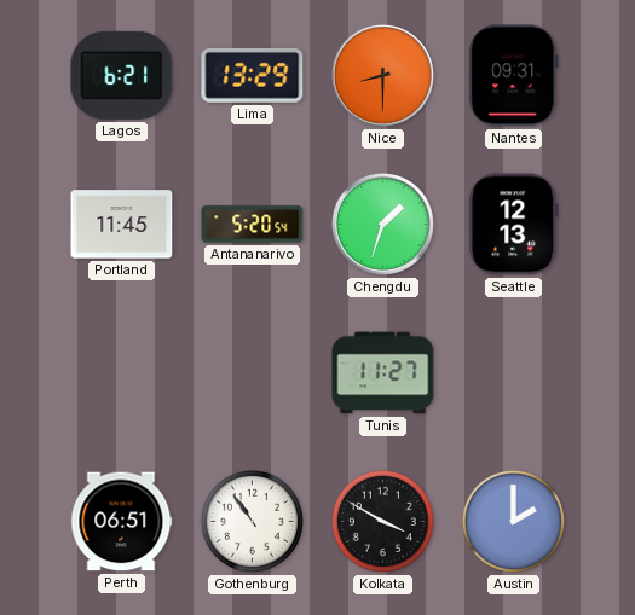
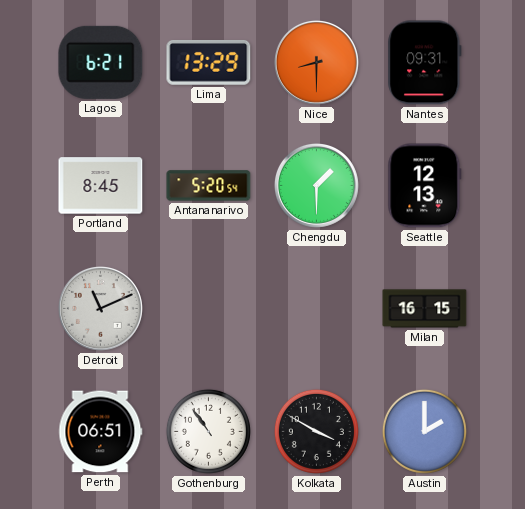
Portland: 11:45 -> 8:45
Chengdu: 1:33 -> 1:30
Detroit: none -> 11:11
Tunis: 11:27 -> none
Milan: none -> 16:15
